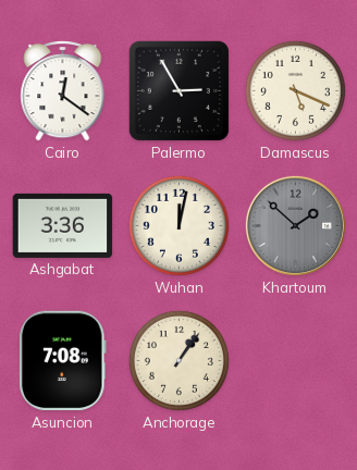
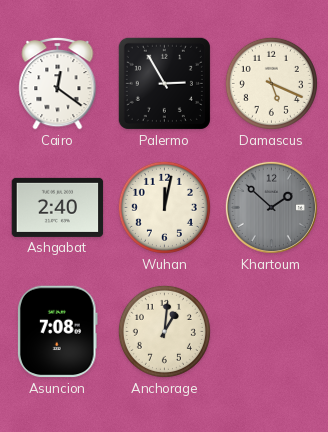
Ashgabat: 3:36 -> 2:40
Anchorage: 1:06 -> 1:01
